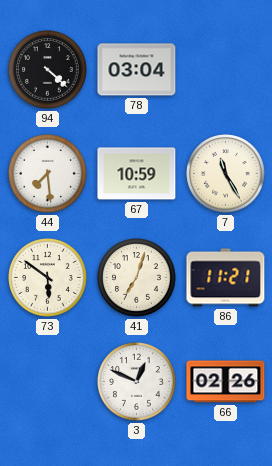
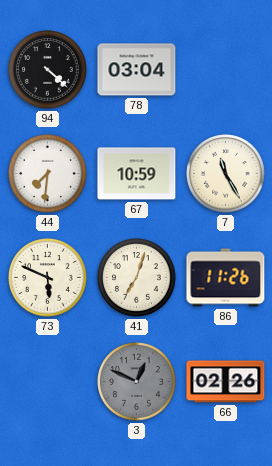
44: 7:29 -> 7:31
73: 5:51 -> 5:49
86: 11:21 -> 11:26
3 dial: white -> grey
